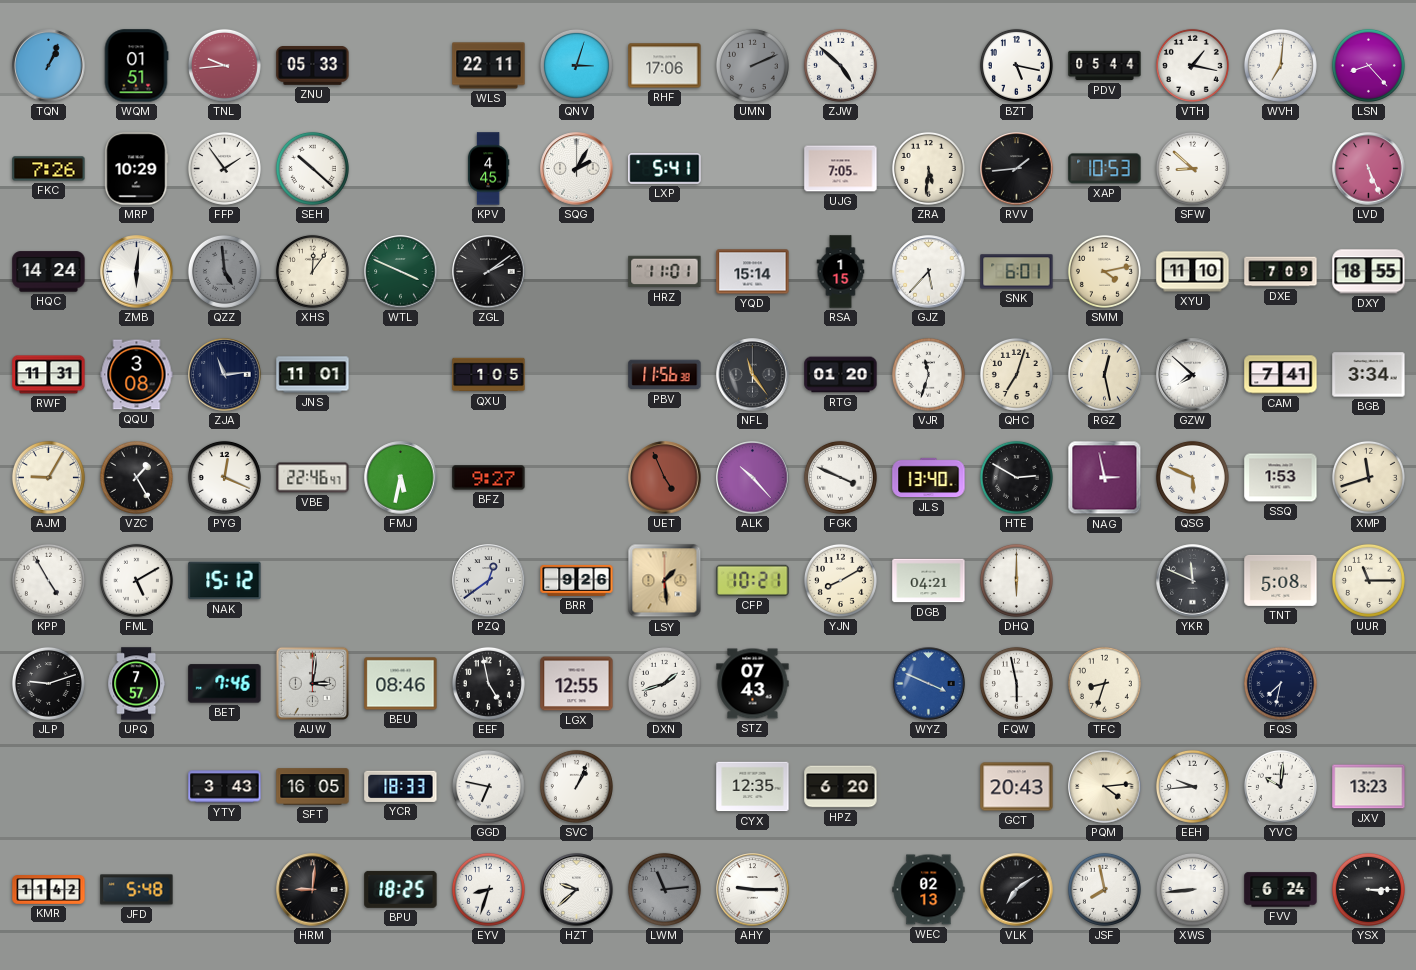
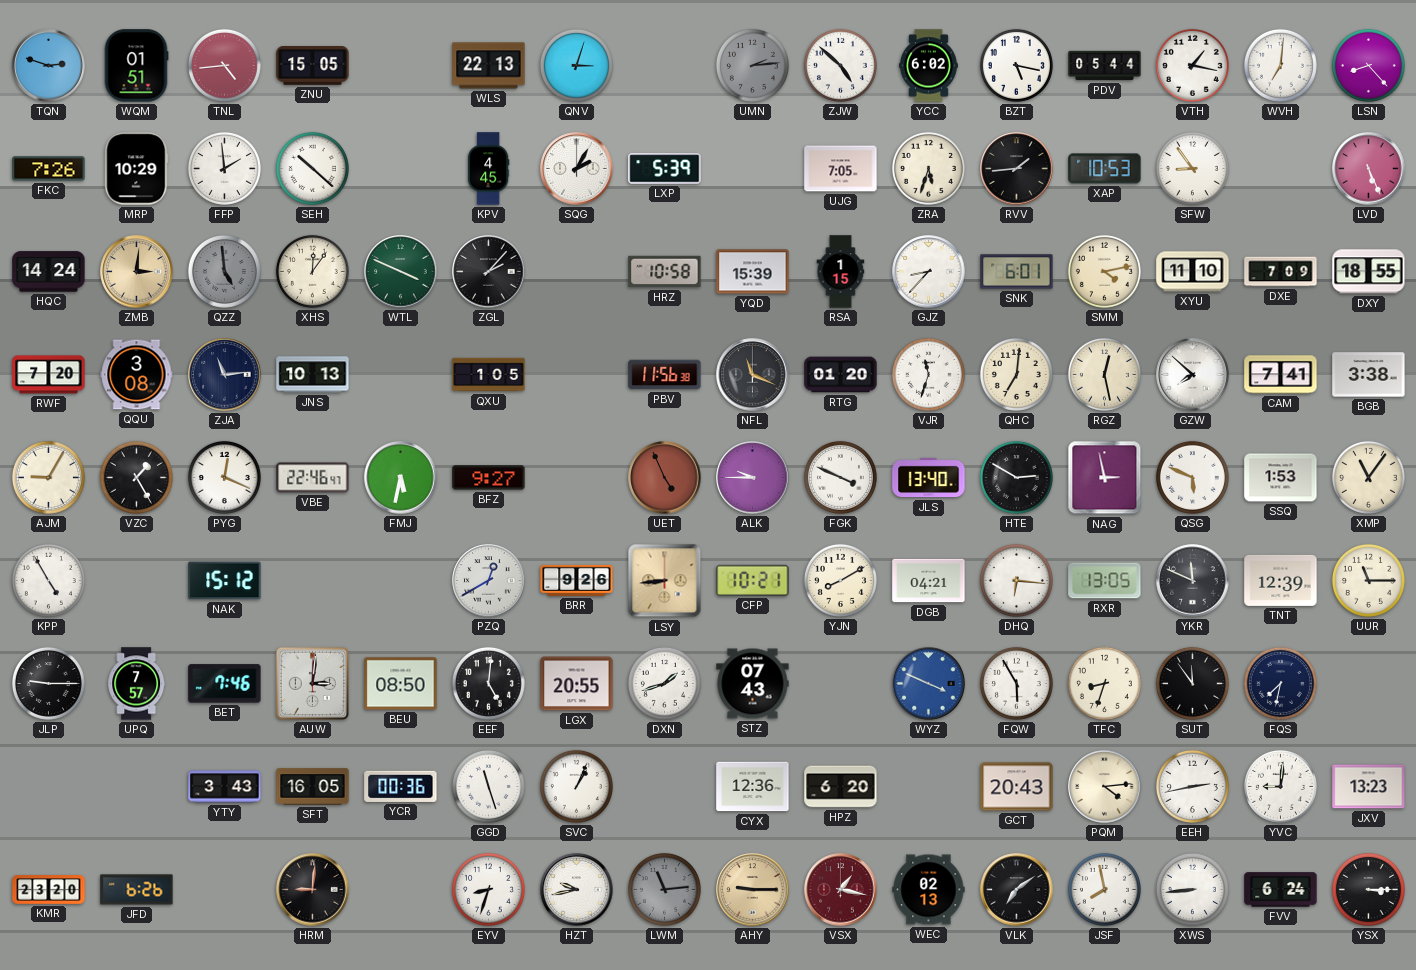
TQN: 1:04 -> 2:48
TNL: 9:44 -> 4:44
ZNU: 05:33 -> 15:05
WLS: 22:11 -> 22:13
RHF: 17:06 -> none
UMN: 2:11 -> 2:14
YCC: none -> 6:02
FFP: 1:54 -> 1:59
LXP: 5:41 -> 5:39
ZRA: 5:31 -> 5:33
SFW: 8:52 -> 8:54
ZMB: 6:01 -> 3:01
ZMB dial: white -> champagne
ZGL: 2:09 -> 2:07
HRZ: 11:01 -> 10:58
YQD: 15:14 -> 15:39
GJZ: 5:37 -> 8:37
RWF: 11:31 -> 7:20
JNS: 11:01 -> 10:13
NFL: 11:24 -> 11:19
QHC: 7:03 -> 7:01
BGB: 3:34 -> 3:38
ALK: 10:23 -> 9:45
XMP: 11:42 -> 11:06
FML: 5:10 -> none
PZQ: 12:39 -> 12:40
LSY: 1:29 -> 8:44
DHQ: 6:00 -> 6:16
RXR: none -> 13:05
TNT: 5:08 -> 12:39
JLP: 9:12 -> 9:15
BEU: 08:46 -> 08:50
EEF: 4:58 -> 5:01
LGX: 12:55 -> 20:55
FQW: 5:58 -> 5:55
SUT: none -> 11:54
YCR: 18:33 -> 00:36
GGD: 6:47 -> 11:27
CYX: 12:35 -> 12:36
EEH: 9:44 -> 2:43
YVC: 10:01 -> 9:01
KMR: 11:42 -> 23:20
JFD: 5:48 -> 6:26
BPU: 18:25 -> none
HZT: 9:38 -> 9:43
AHY dial: white -> champagne
VSX: none -> 1:17
